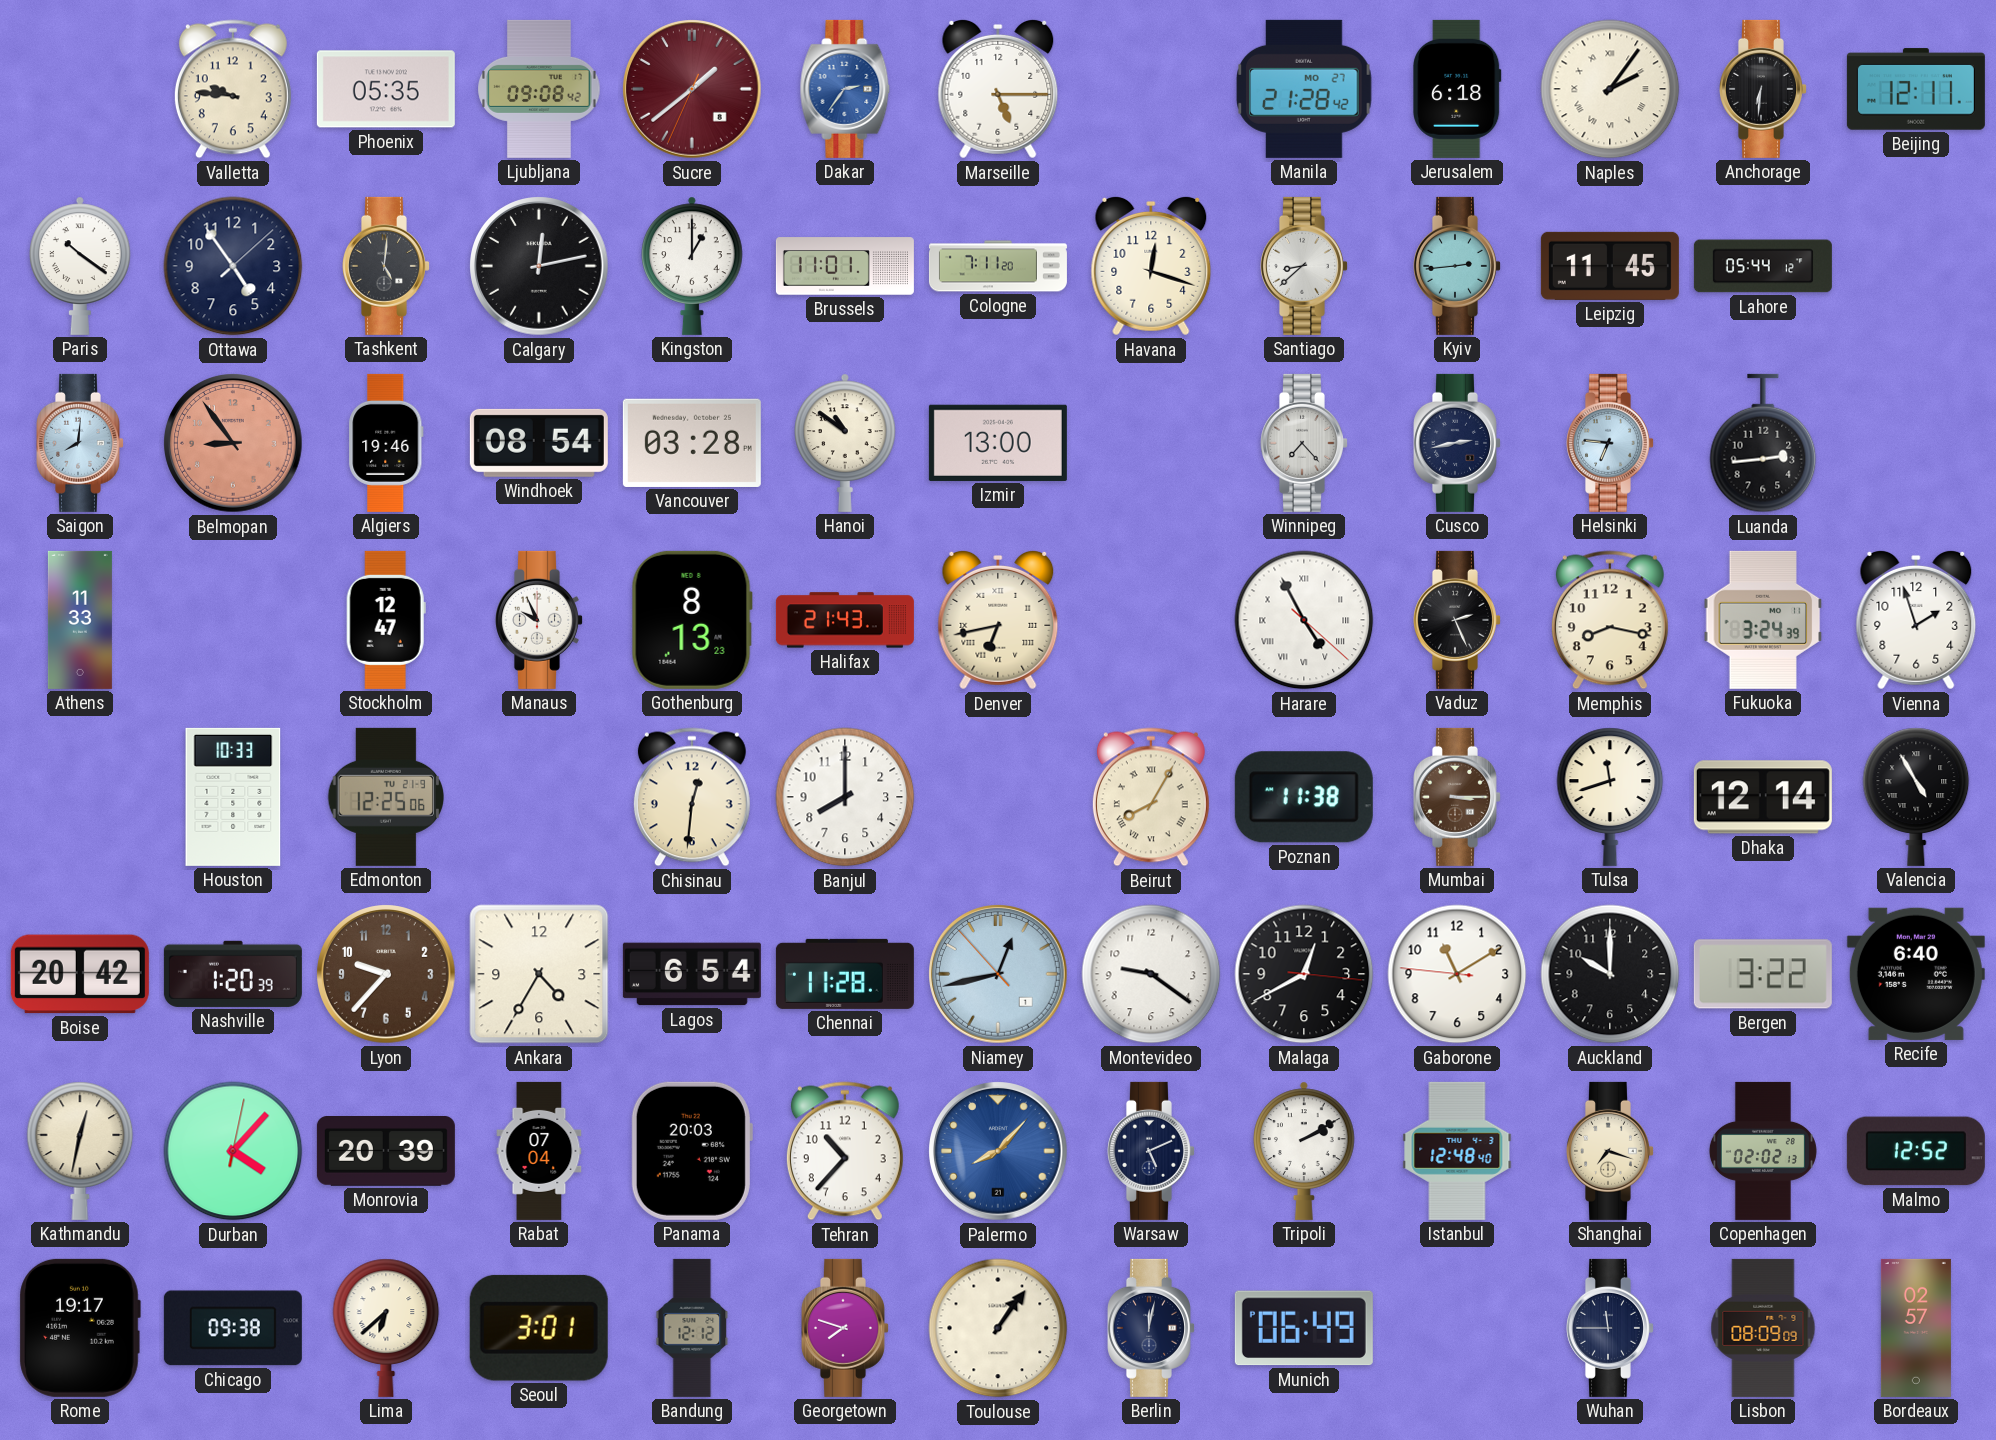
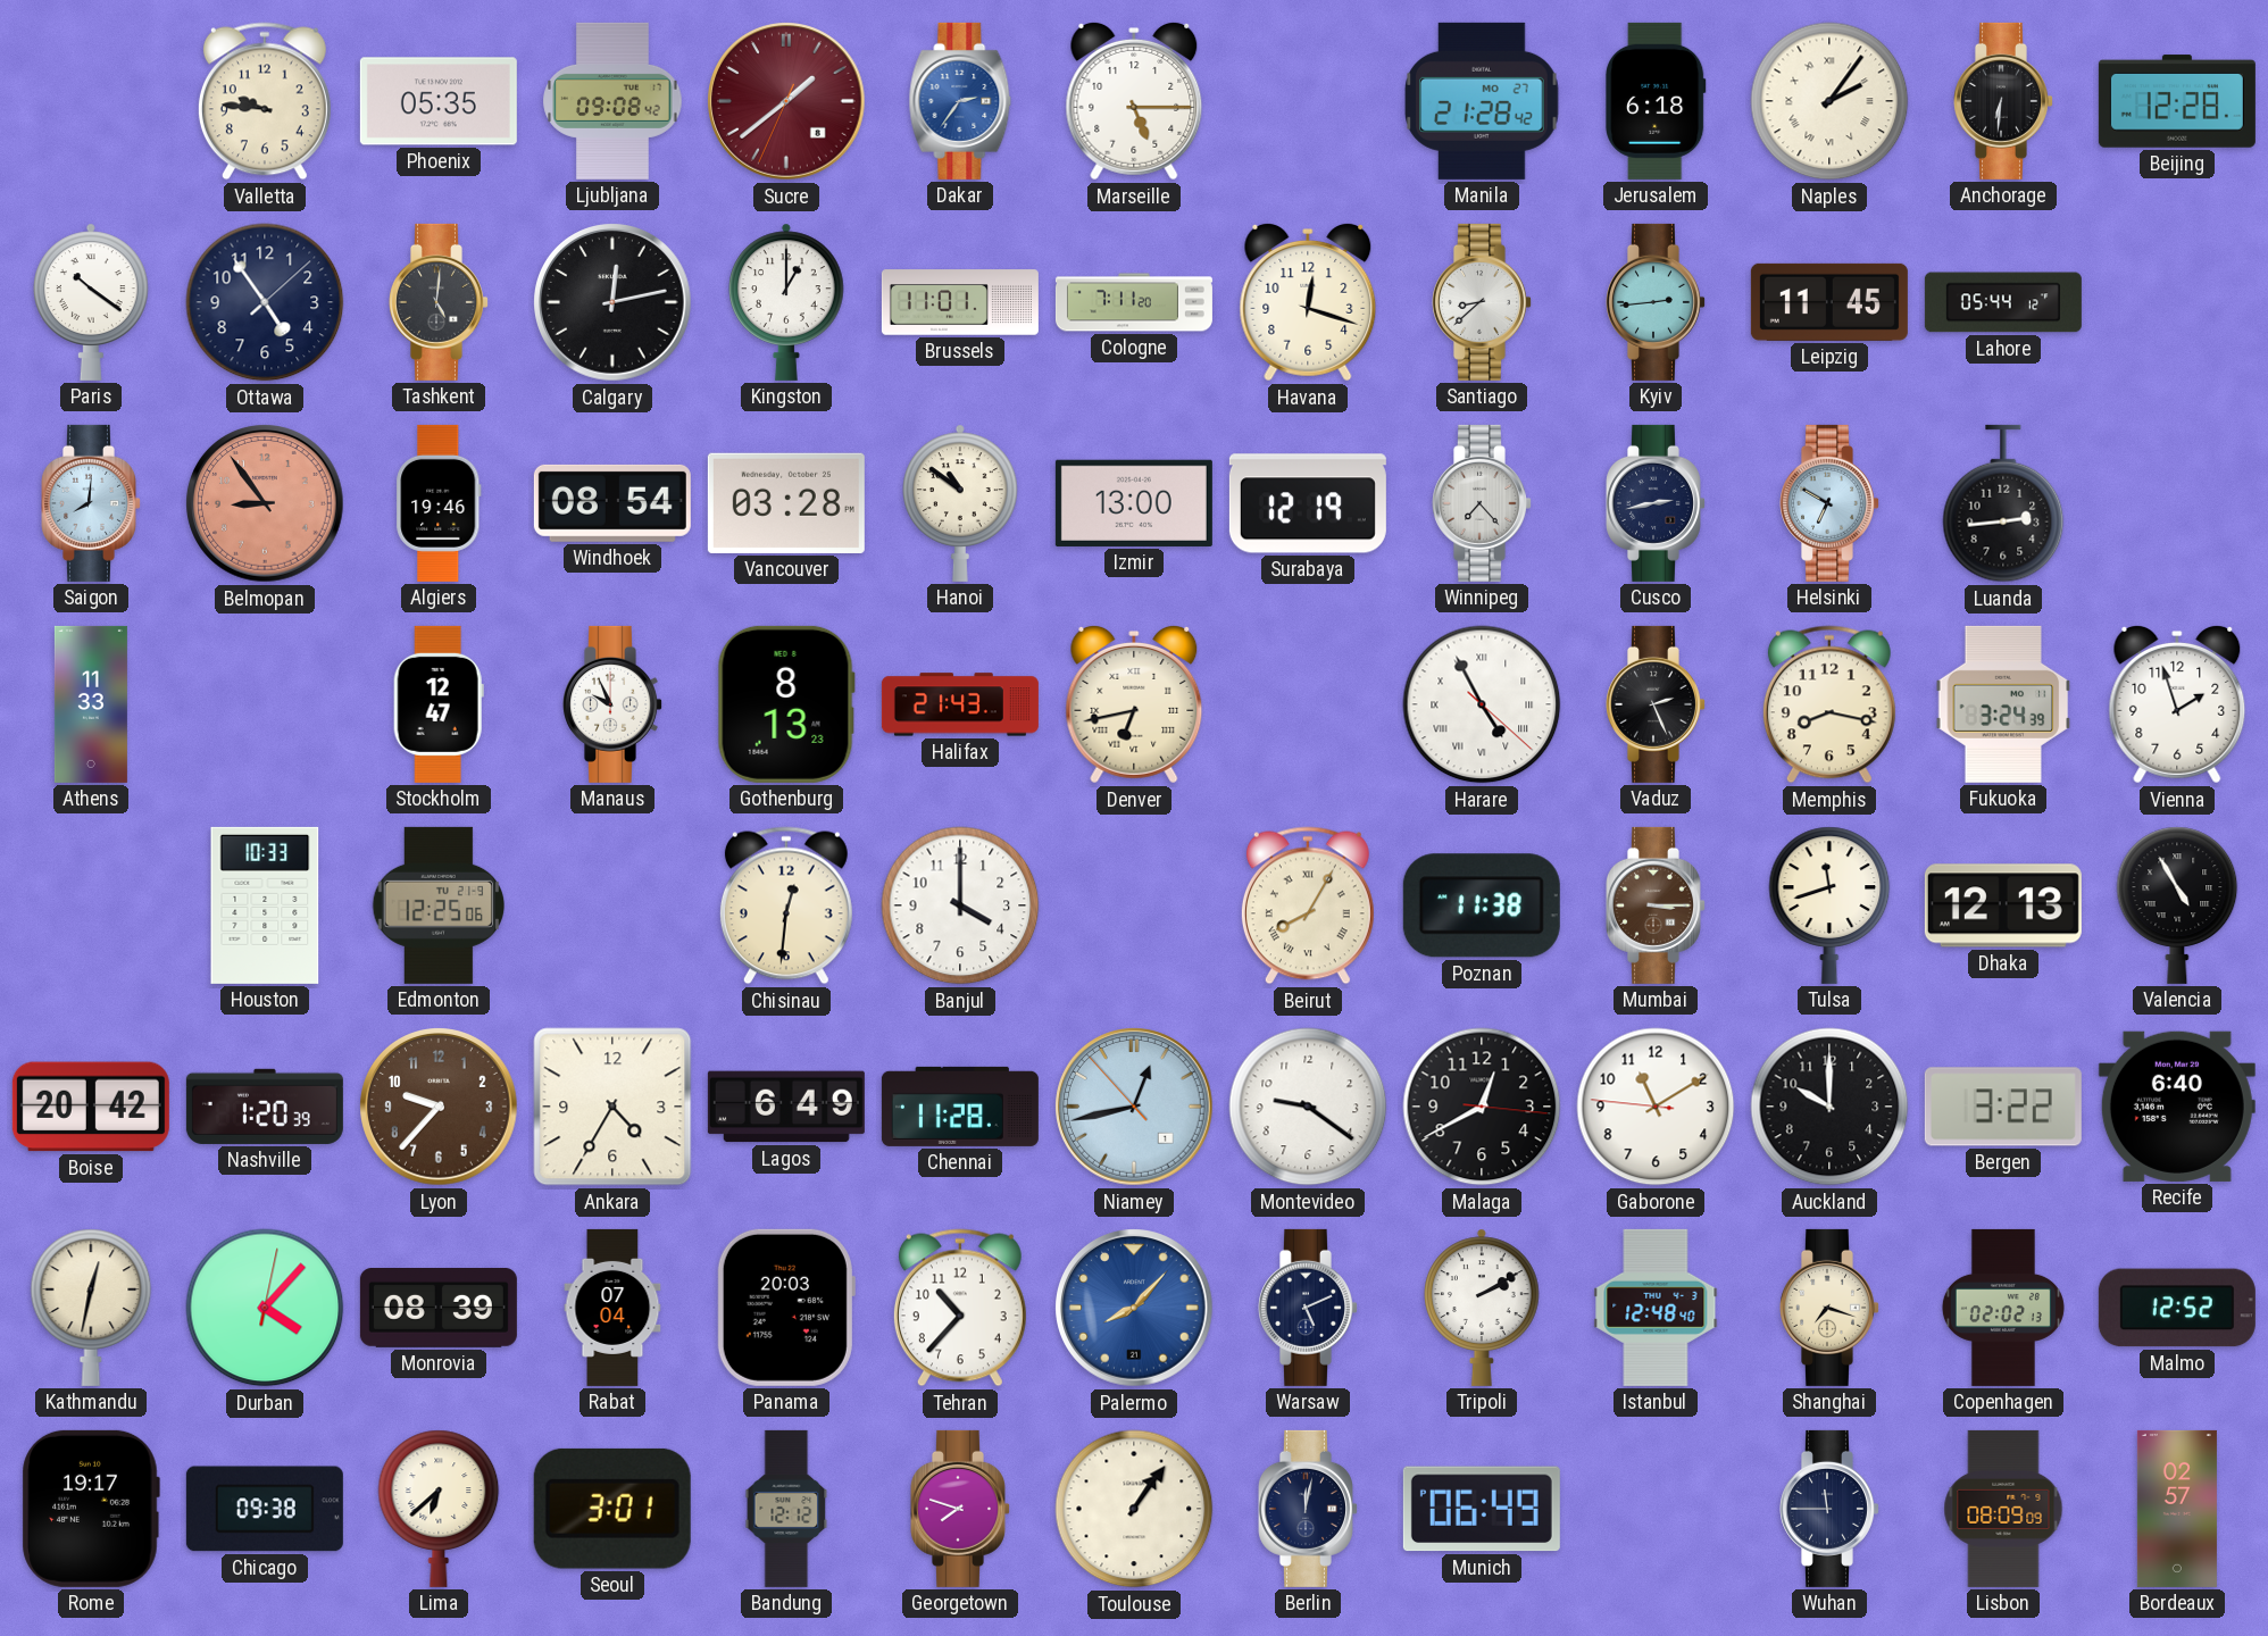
Beijing: 12:11 -> 12:28
Surabaya: none -> 12:19
Helsinki: 6:46 -> 6:50
Banjul: 8:00 -> 4:00
Dhaka: 12:14 -> 12:13
Lagos: 6:54 -> 6:49
Monrovia: 20:39 -> 08:39
